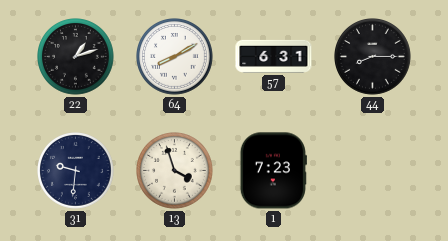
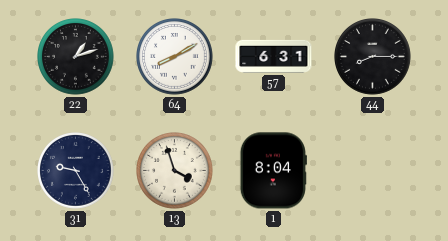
31: 9:31 -> 9:25
1: 7:23 -> 8:04
